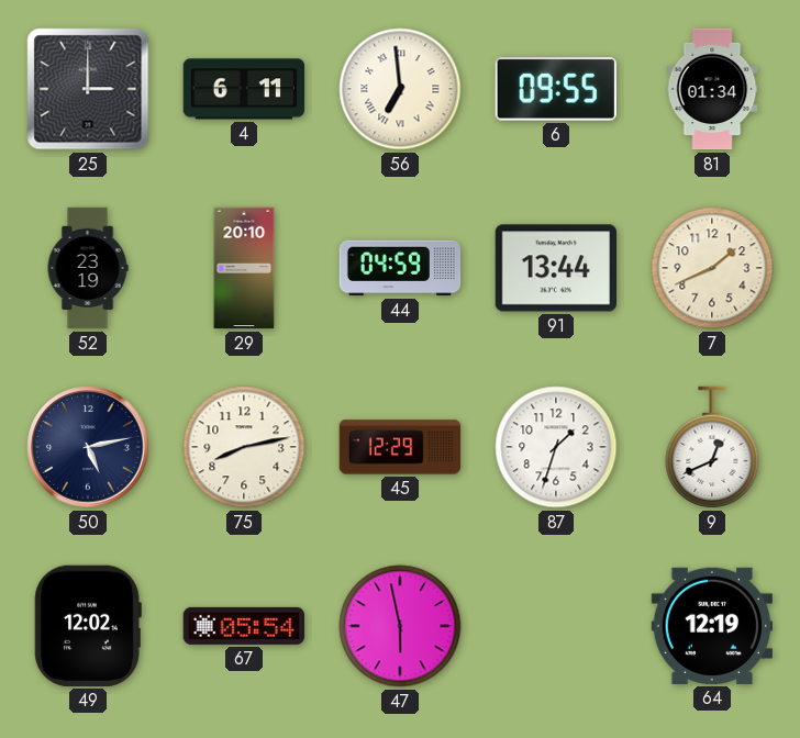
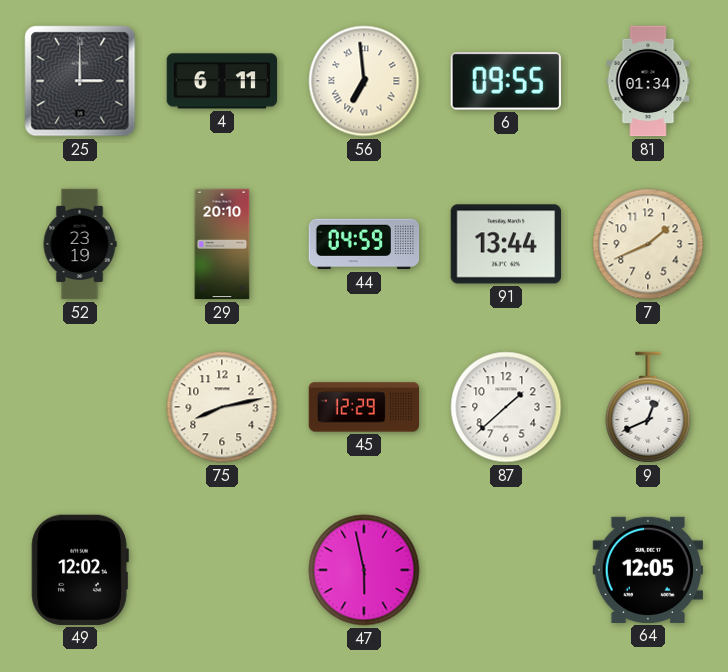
50: 5:13 -> none
87: 1:33 -> 1:38
67: 05:54 -> none
64: 12:19 -> 12:05
